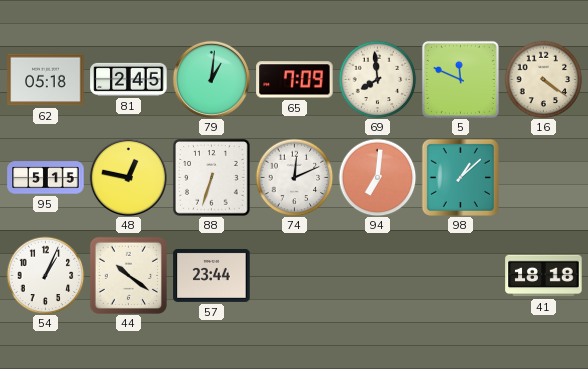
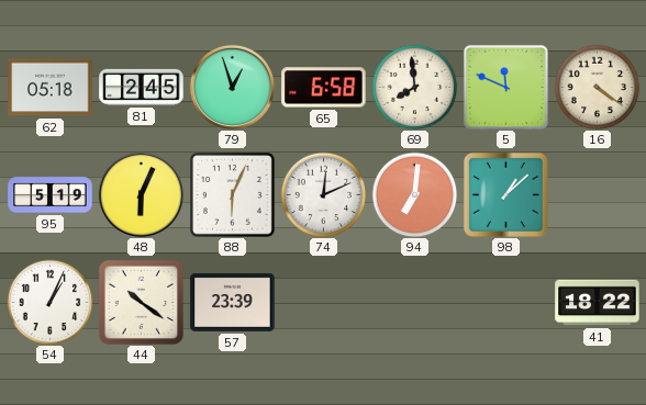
79: 1:01 -> 12:57
65: 7:09 -> 6:58
95: 5:15 -> 5:19
48: 12:47 -> 6:04
88: 6:33 -> 6:04
57: 23:44 -> 23:39
41: 18:18 -> 18:22
